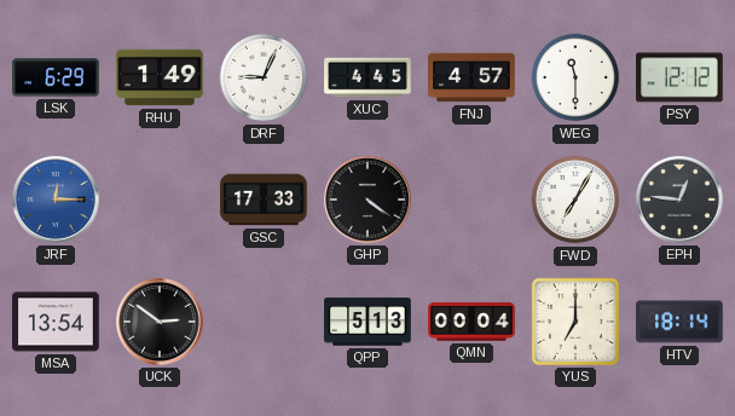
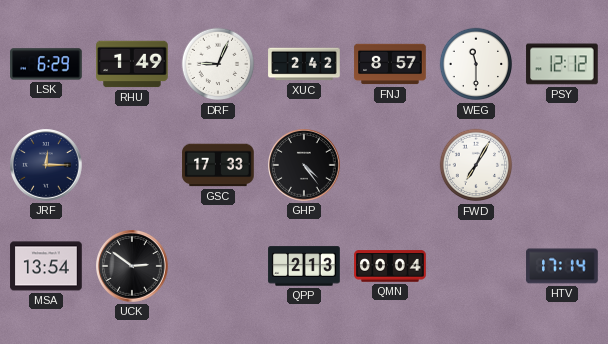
XUC: 4:45 -> 2:42
FNJ: 4:57 -> 8:57
JRF dial: blue -> navy
GHP: 4:21 -> 4:24
EPH: 12:46 -> none
QPP: 5:13 -> 2:13
YUS: 7:00 -> none
HTV: 18:14 -> 17:14
